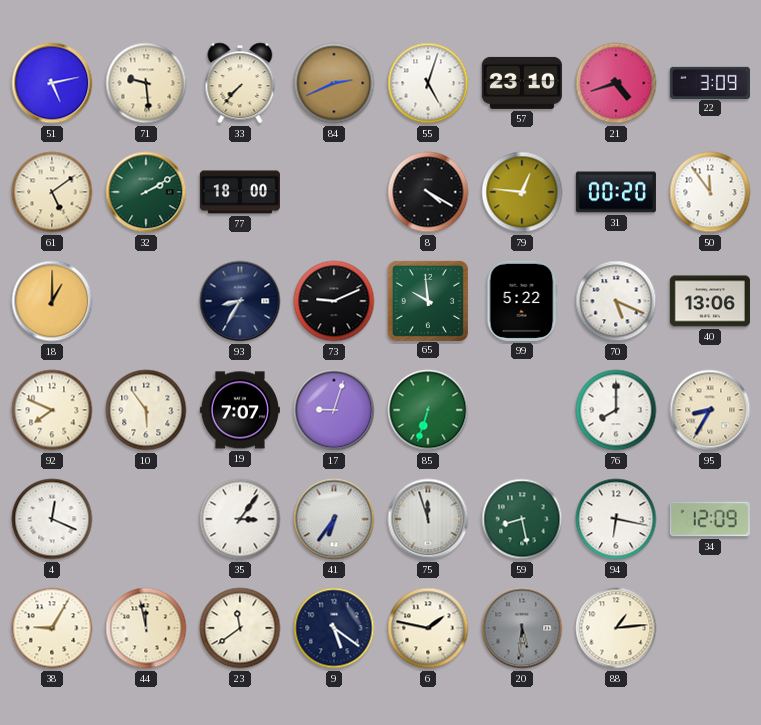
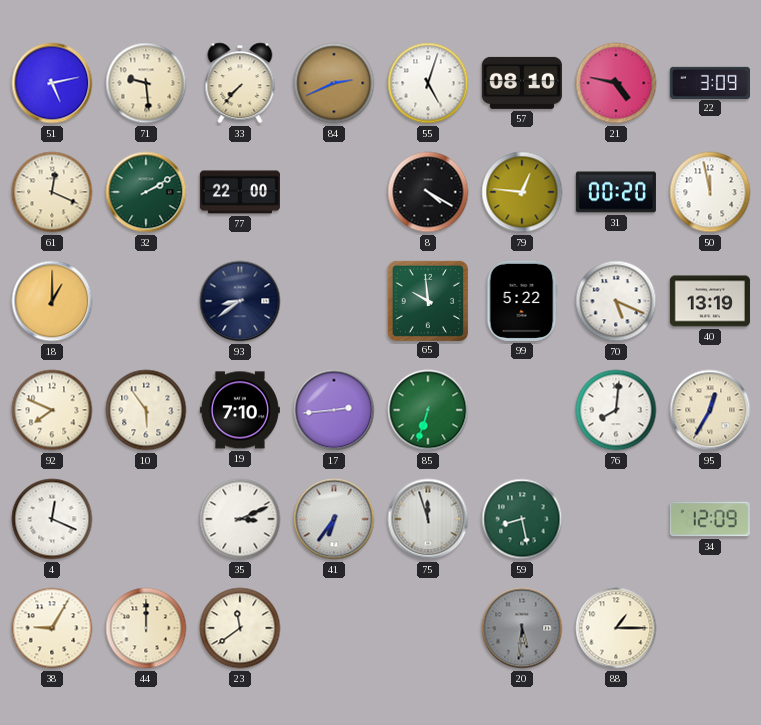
57: 23:10 -> 08:10
21: 4:42 -> 4:47
61: 5:09 -> 12:19
77: 18:00 -> 22:00
50: 11:54 -> 11:58
93: 8:35 -> 8:39
73: 9:11 -> none
40: 13:06 -> 13:19
19: 7:07 -> 7:10
17: 9:03 -> 2:44
76: 8:00 -> 8:01
95: 8:35 -> 12:35
35: 3:06 -> 3:11
94: 6:17 -> none
44: 11:58 -> 12:00
9: 5:21 -> none
6: 1:47 -> none
88: 1:14 -> 1:15
